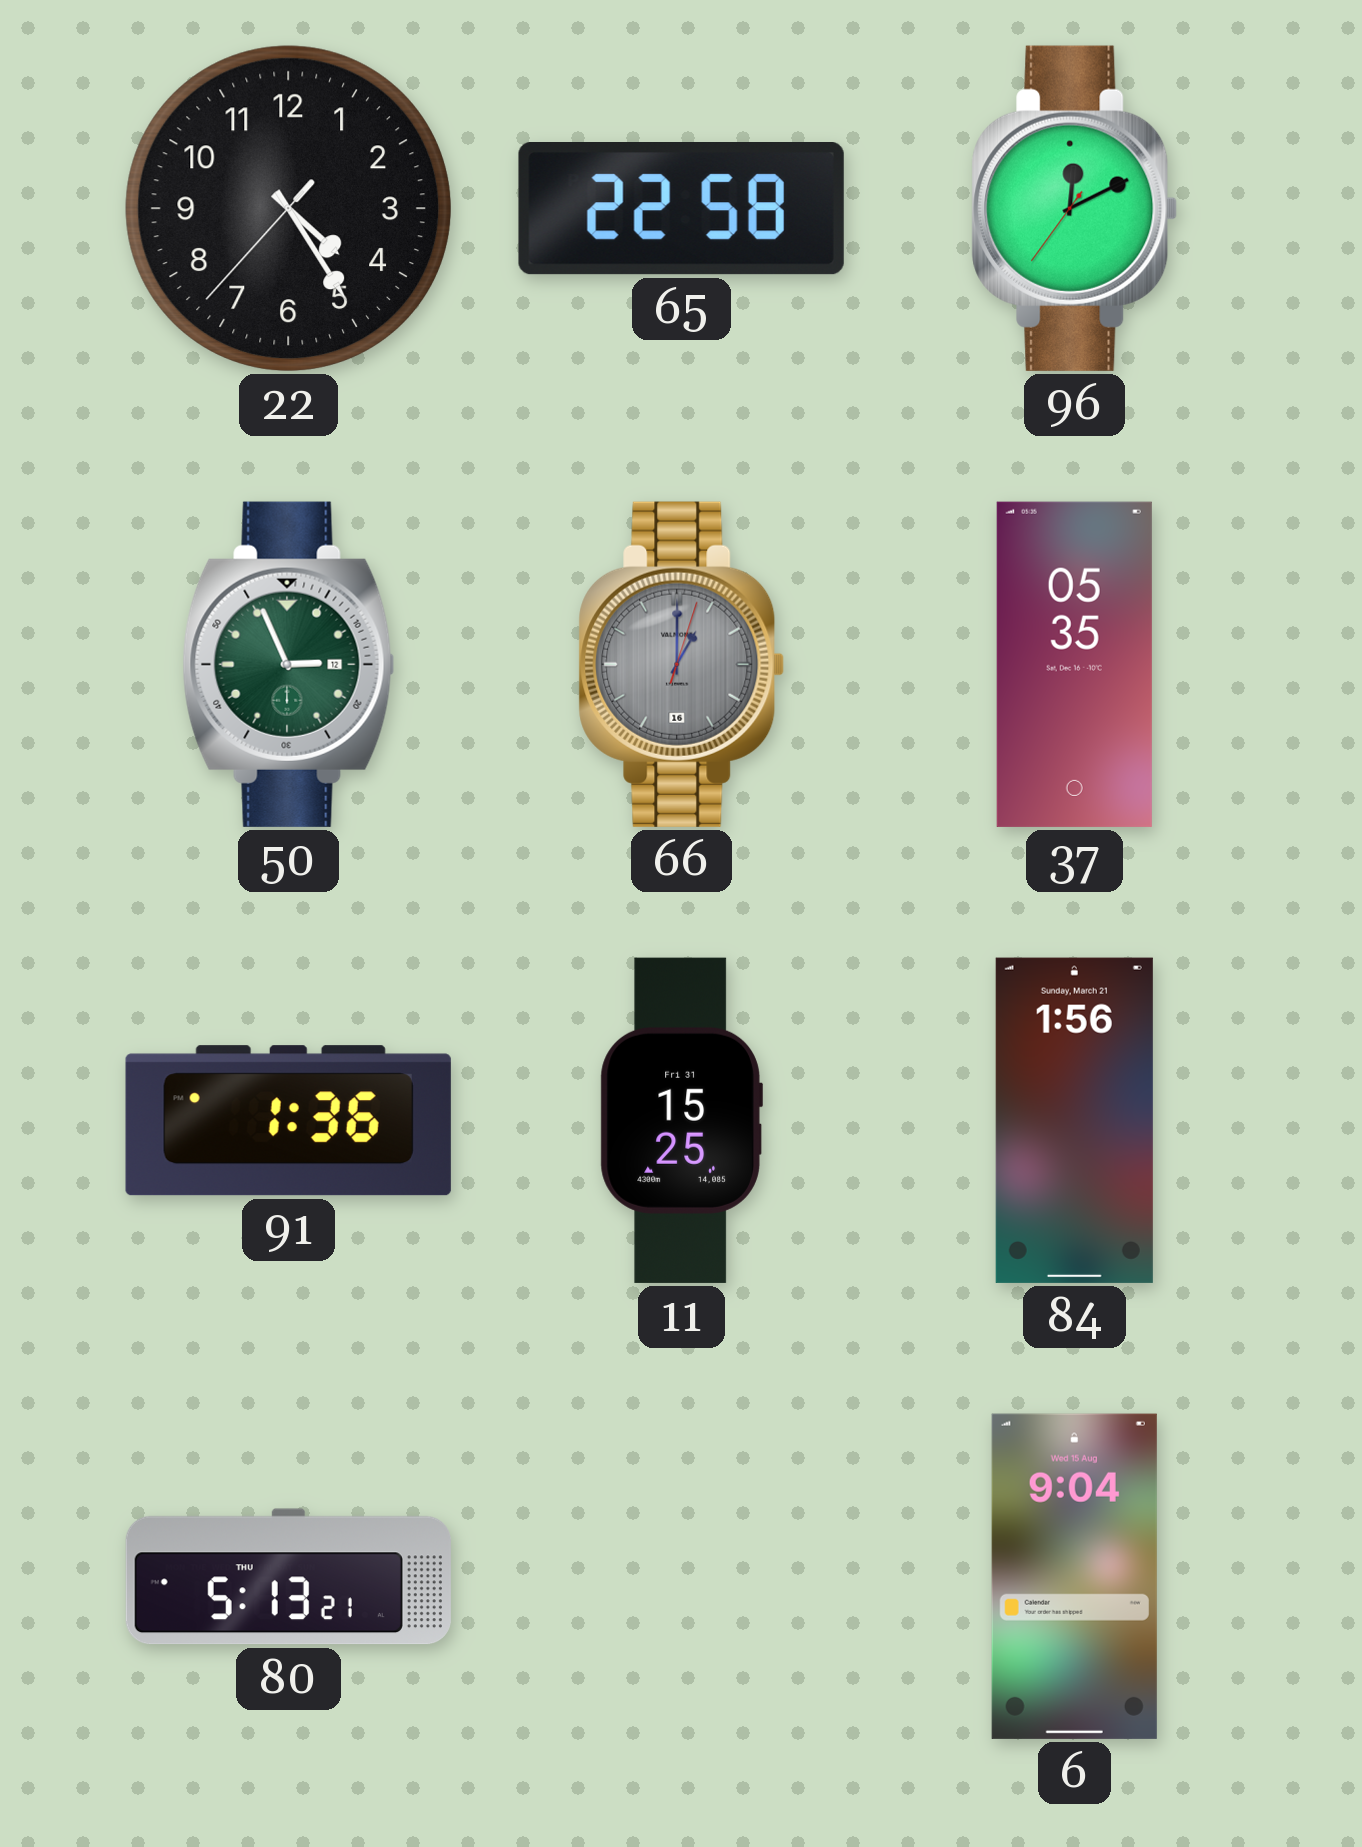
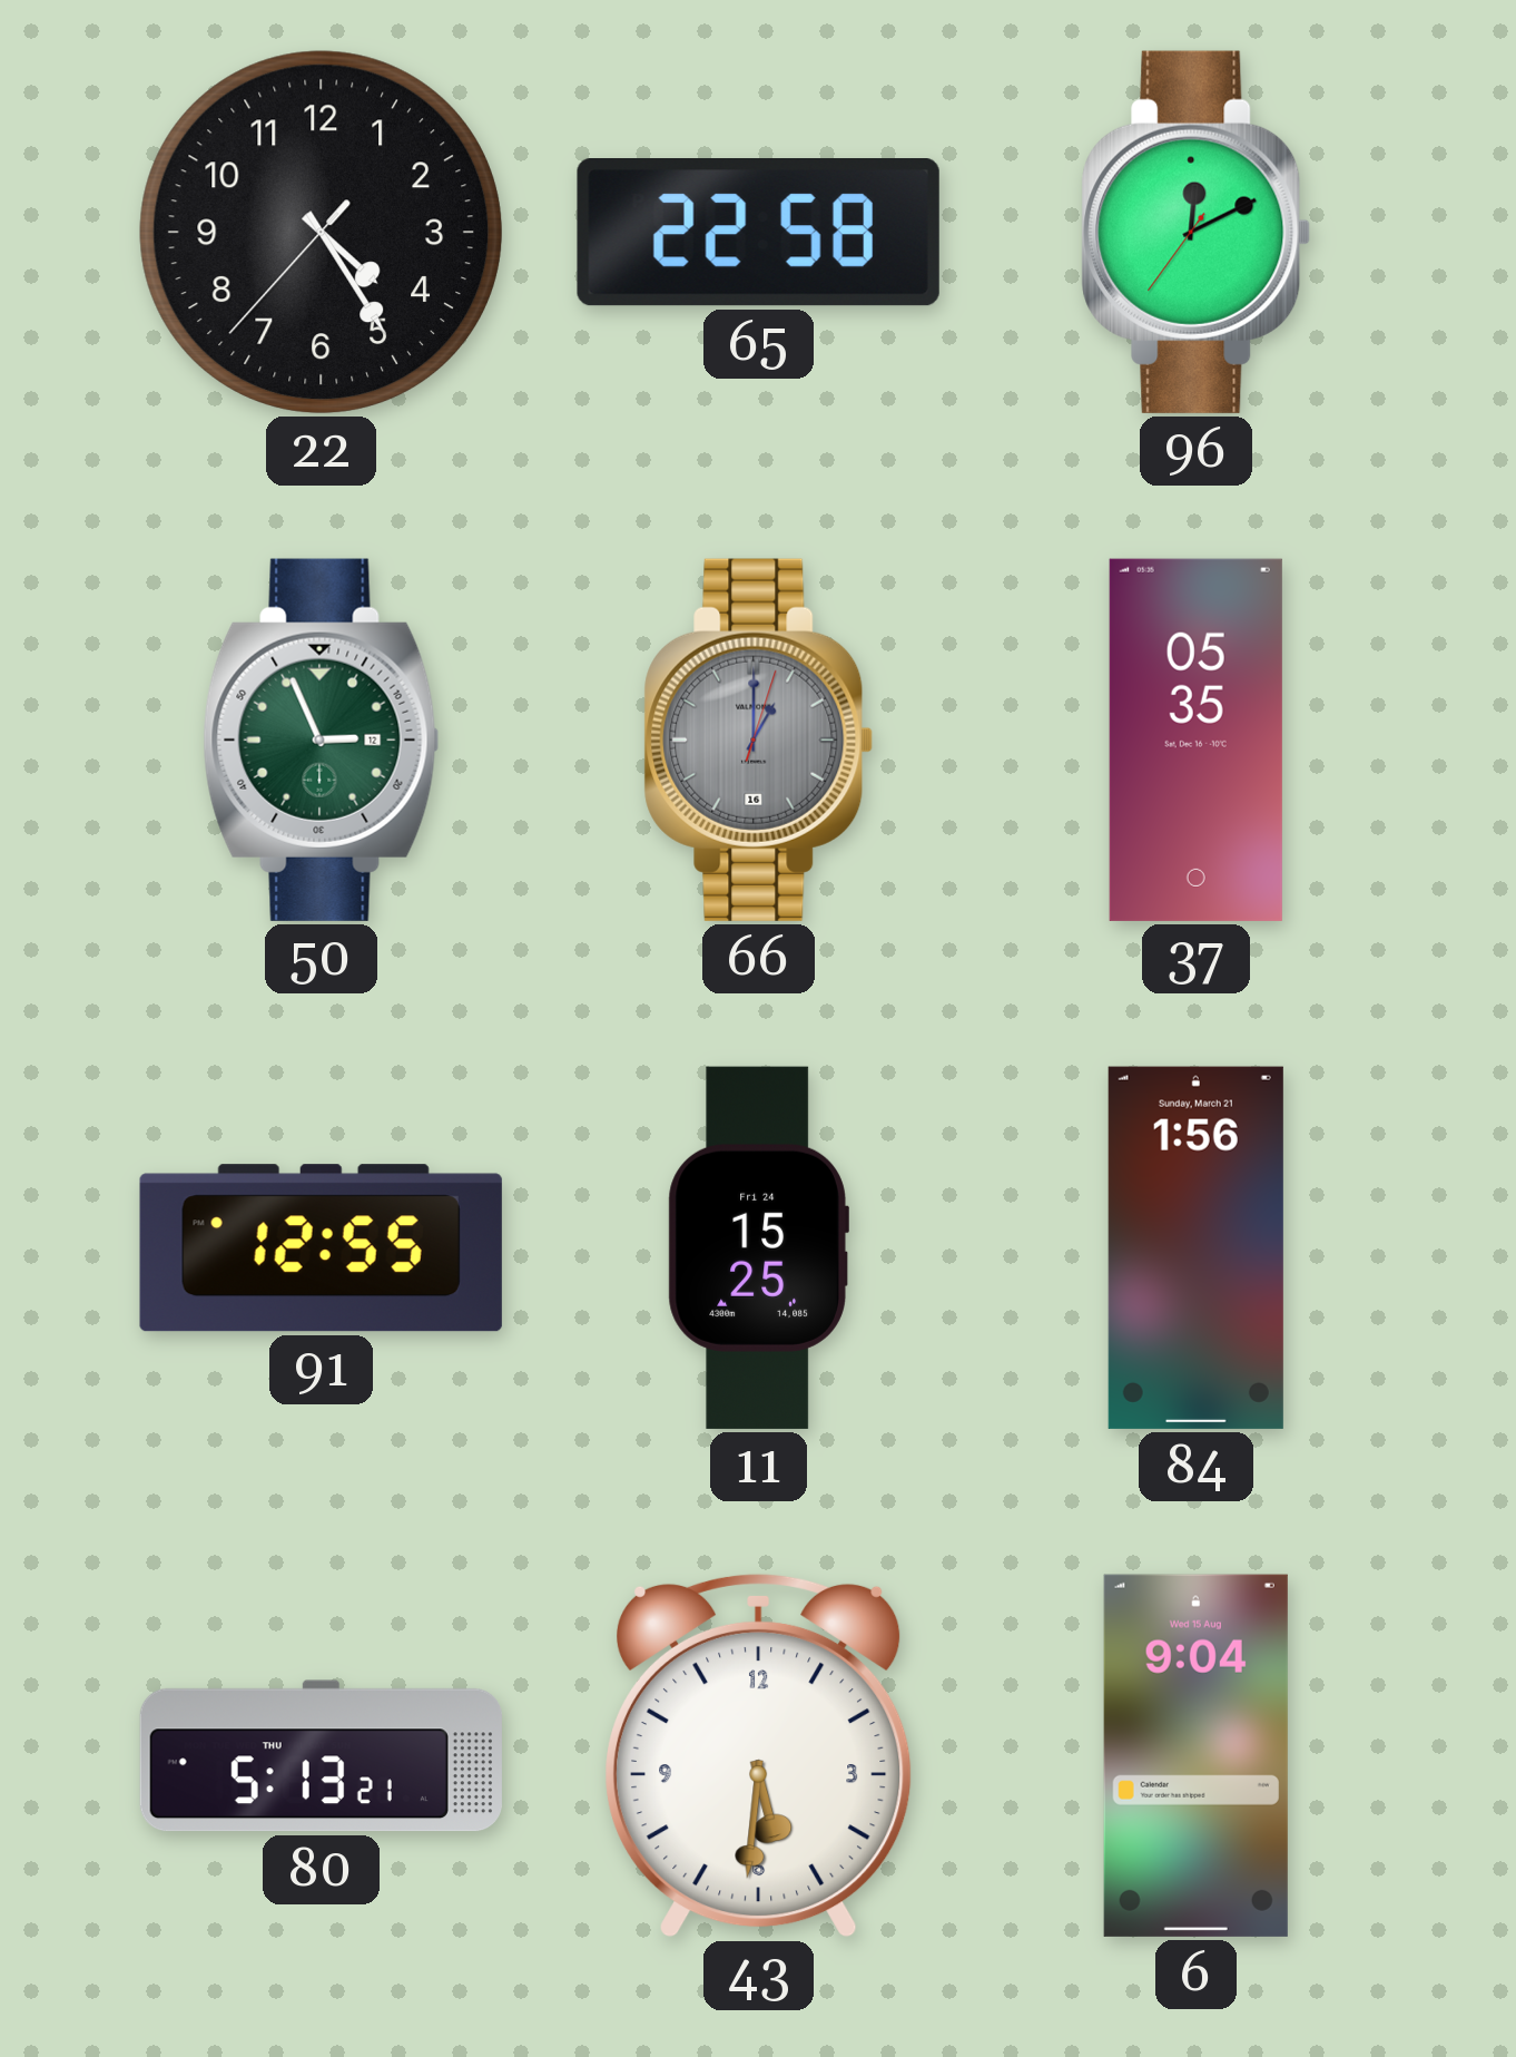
91: 1:36 -> 12:55
11 date: Fri 31 -> Fri 24
43: none -> 5:31
